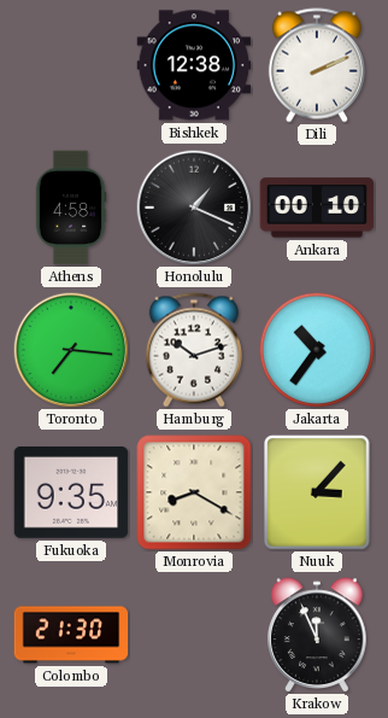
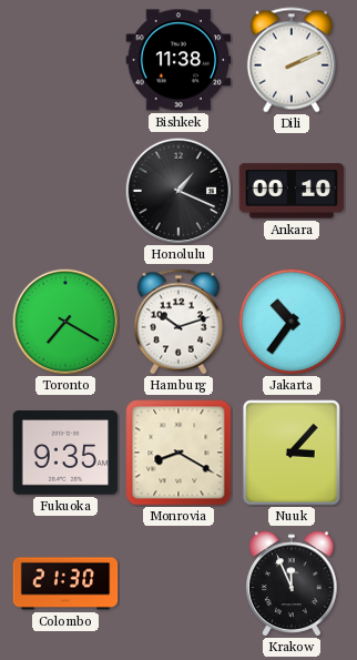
Bishkek: 12:38 -> 11:38
Athens: 4:58 -> none
Toronto: 7:16 -> 7:20
